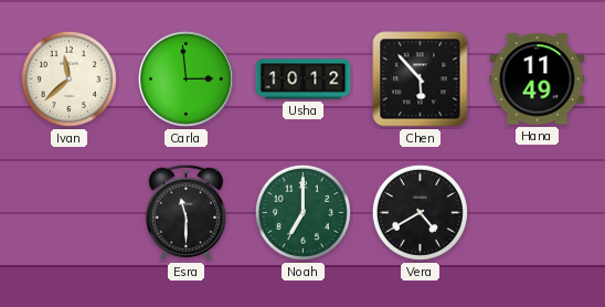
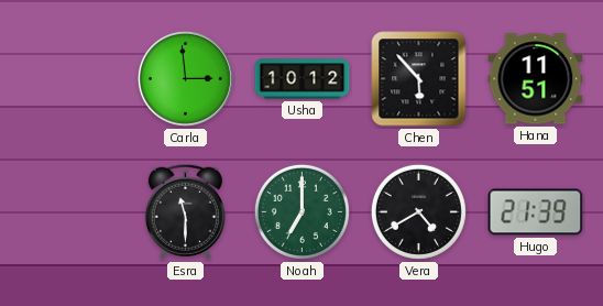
Ivan: 11:38 -> none
Hana: 11:49 -> 11:51
Hugo: none -> 21:39
